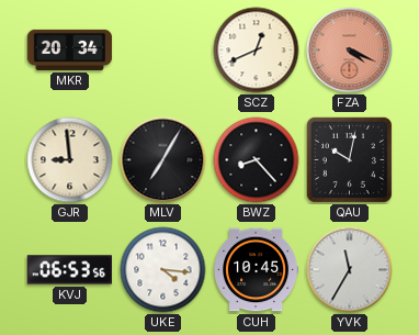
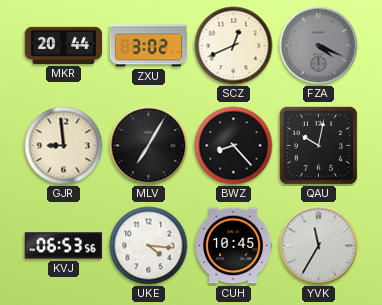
MKR: 20:34 -> 20:44
ZXU: none -> 3:02
FZA dial: salmon -> grey
